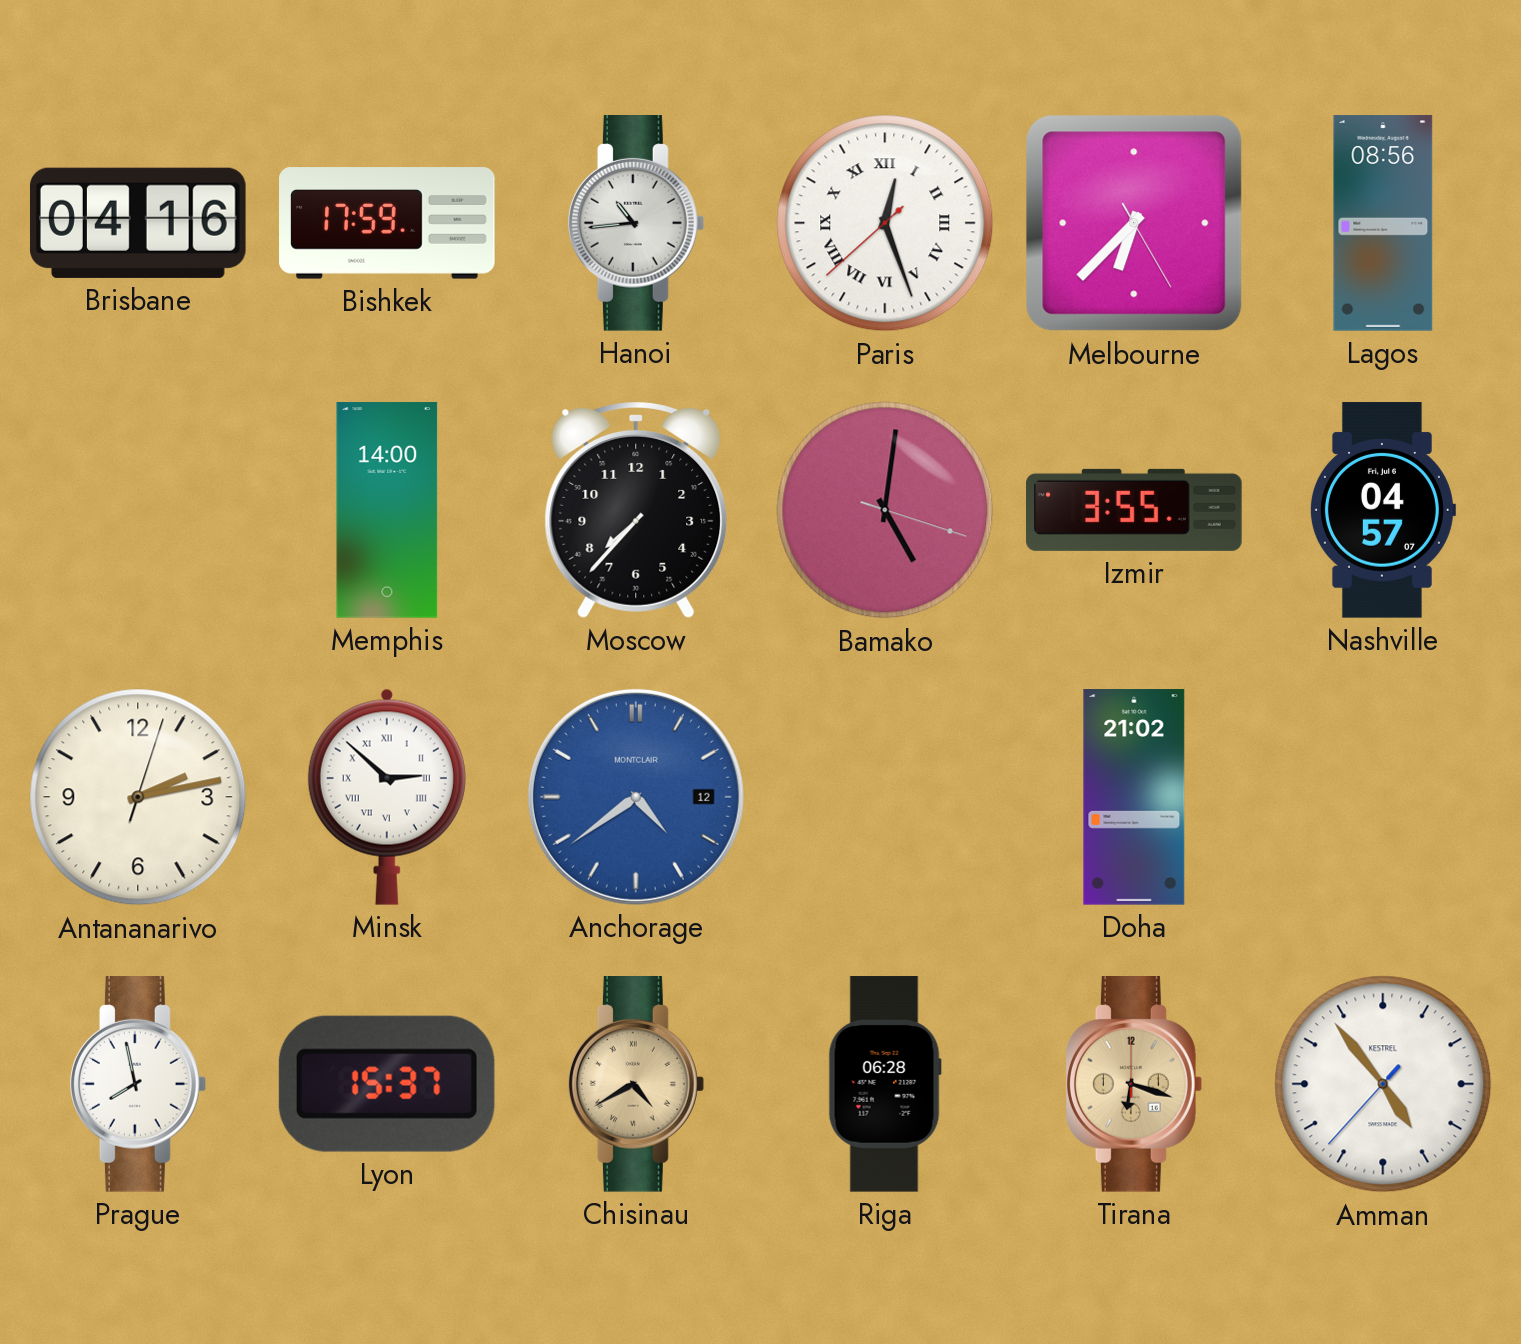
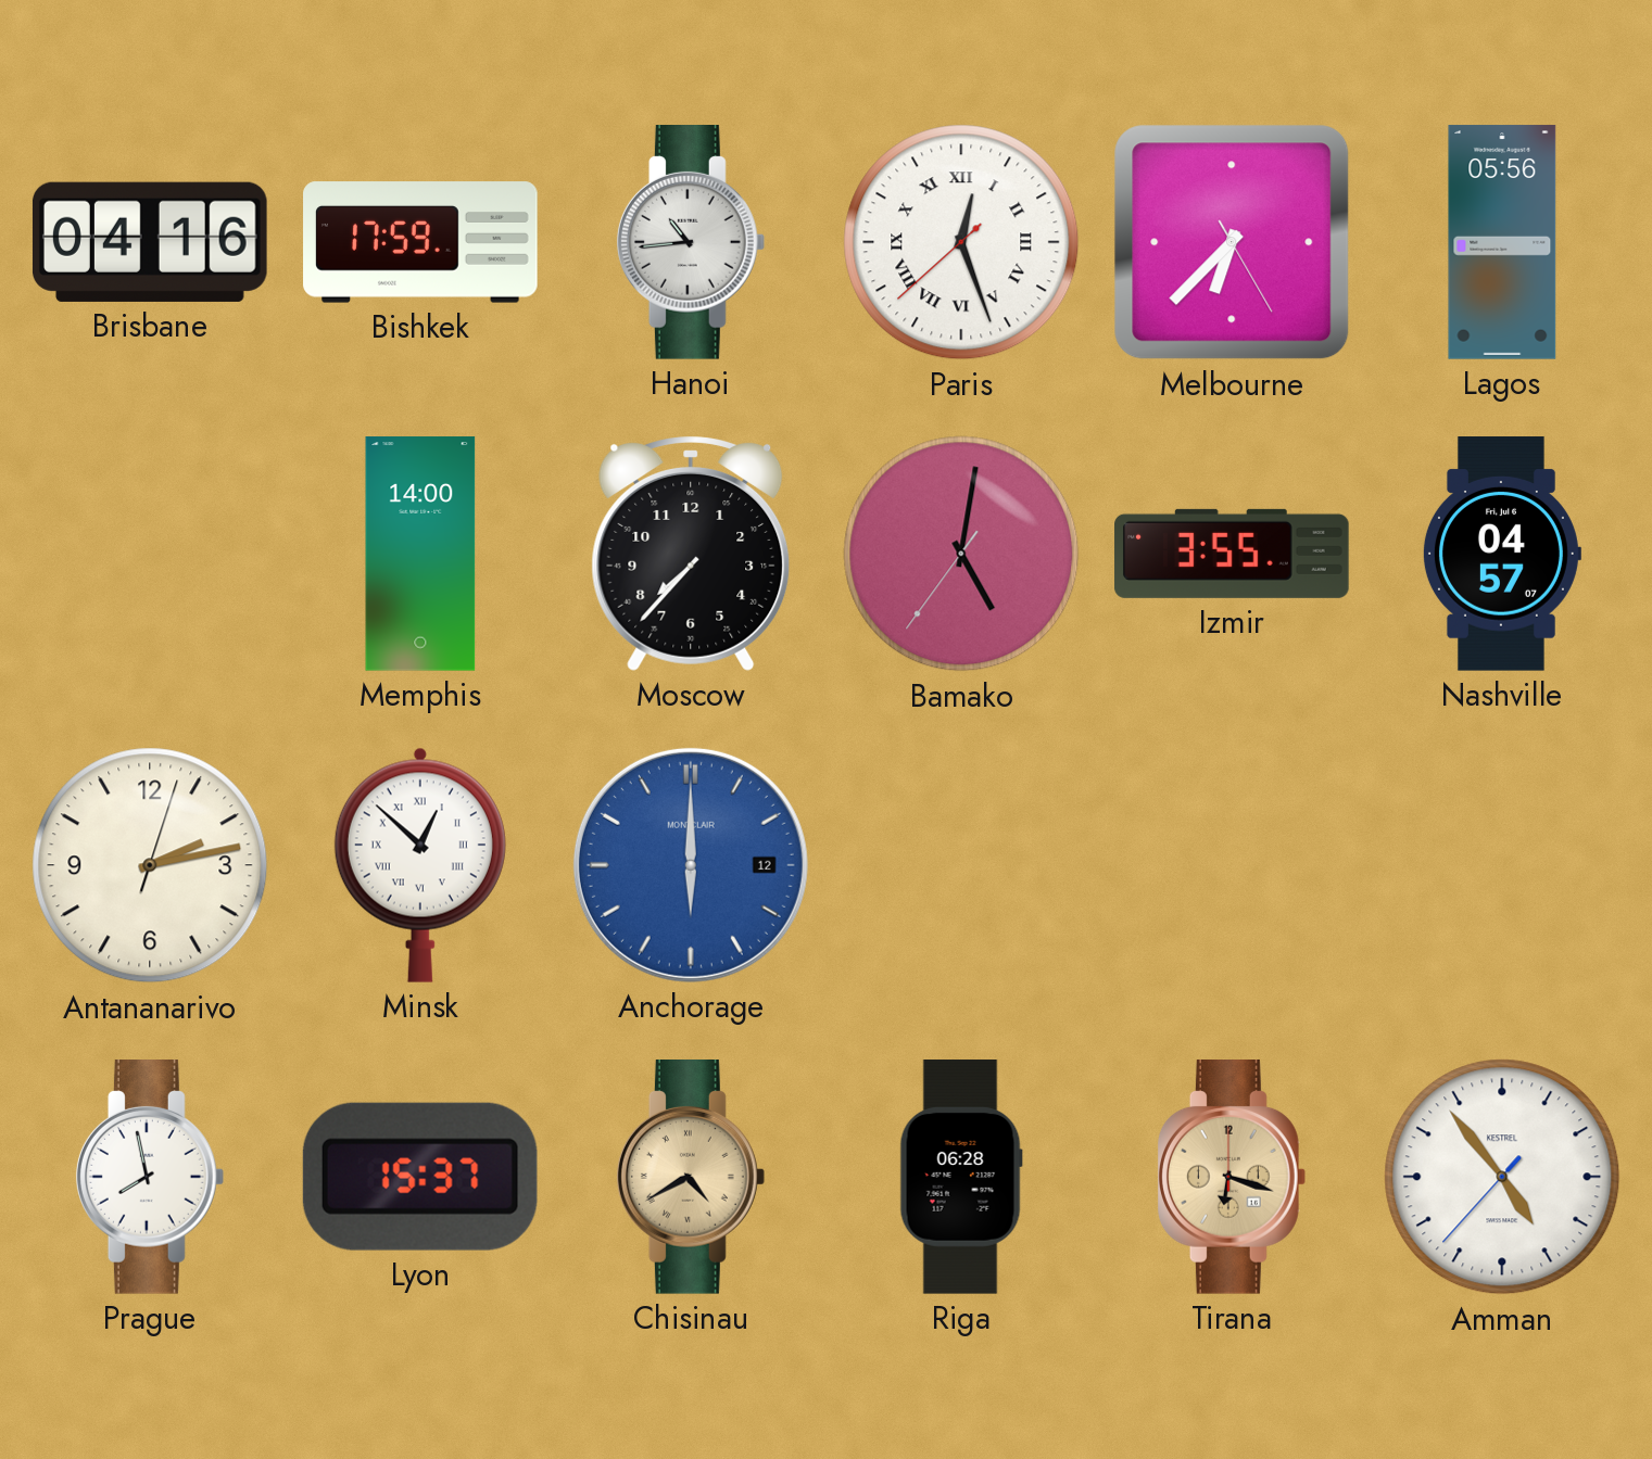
Lagos: 08:56 -> 05:56
Bamako: 5:01:18 -> 5:01:36
Minsk: 2:52 -> 12:52
Anchorage: 4:39 -> 6:00
Doha: 21:02 -> none
